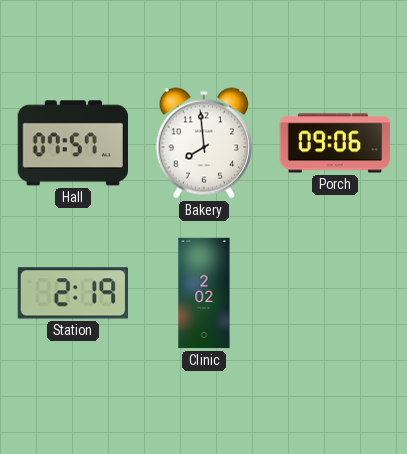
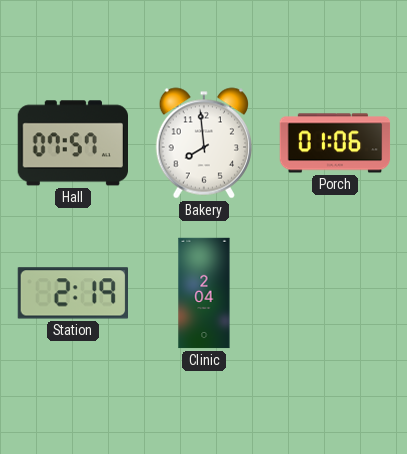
Porch: 09:06 -> 01:06
Clinic: 2:02 -> 2:04
